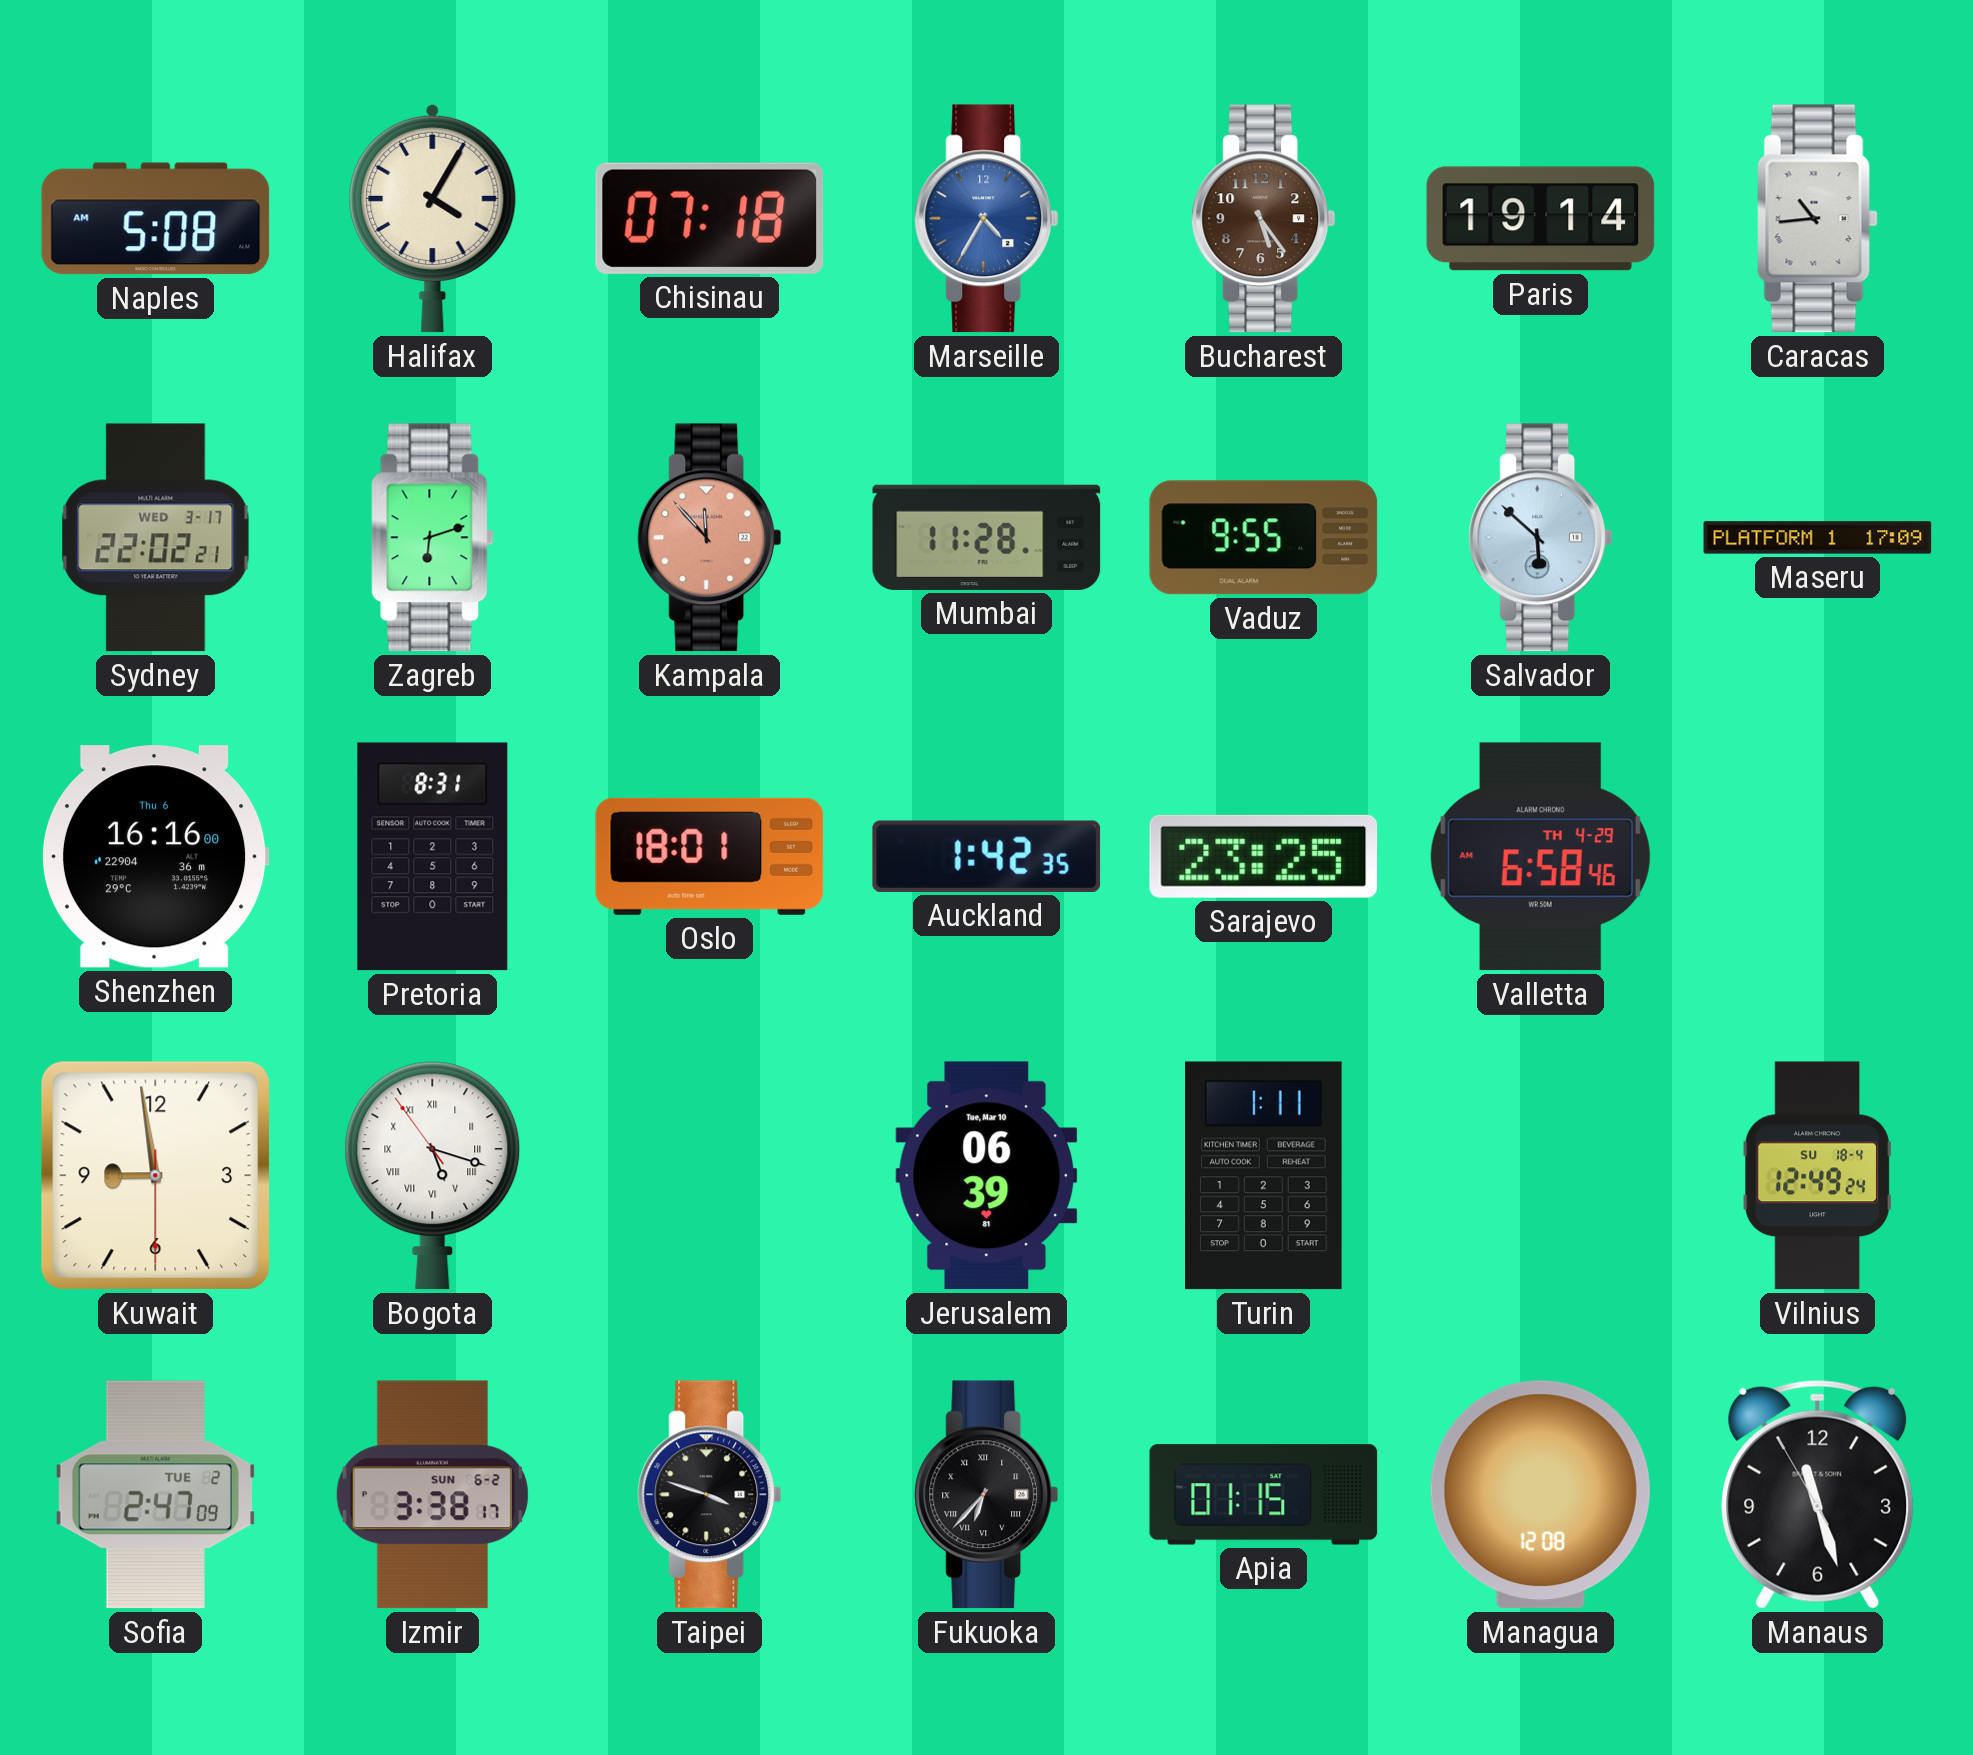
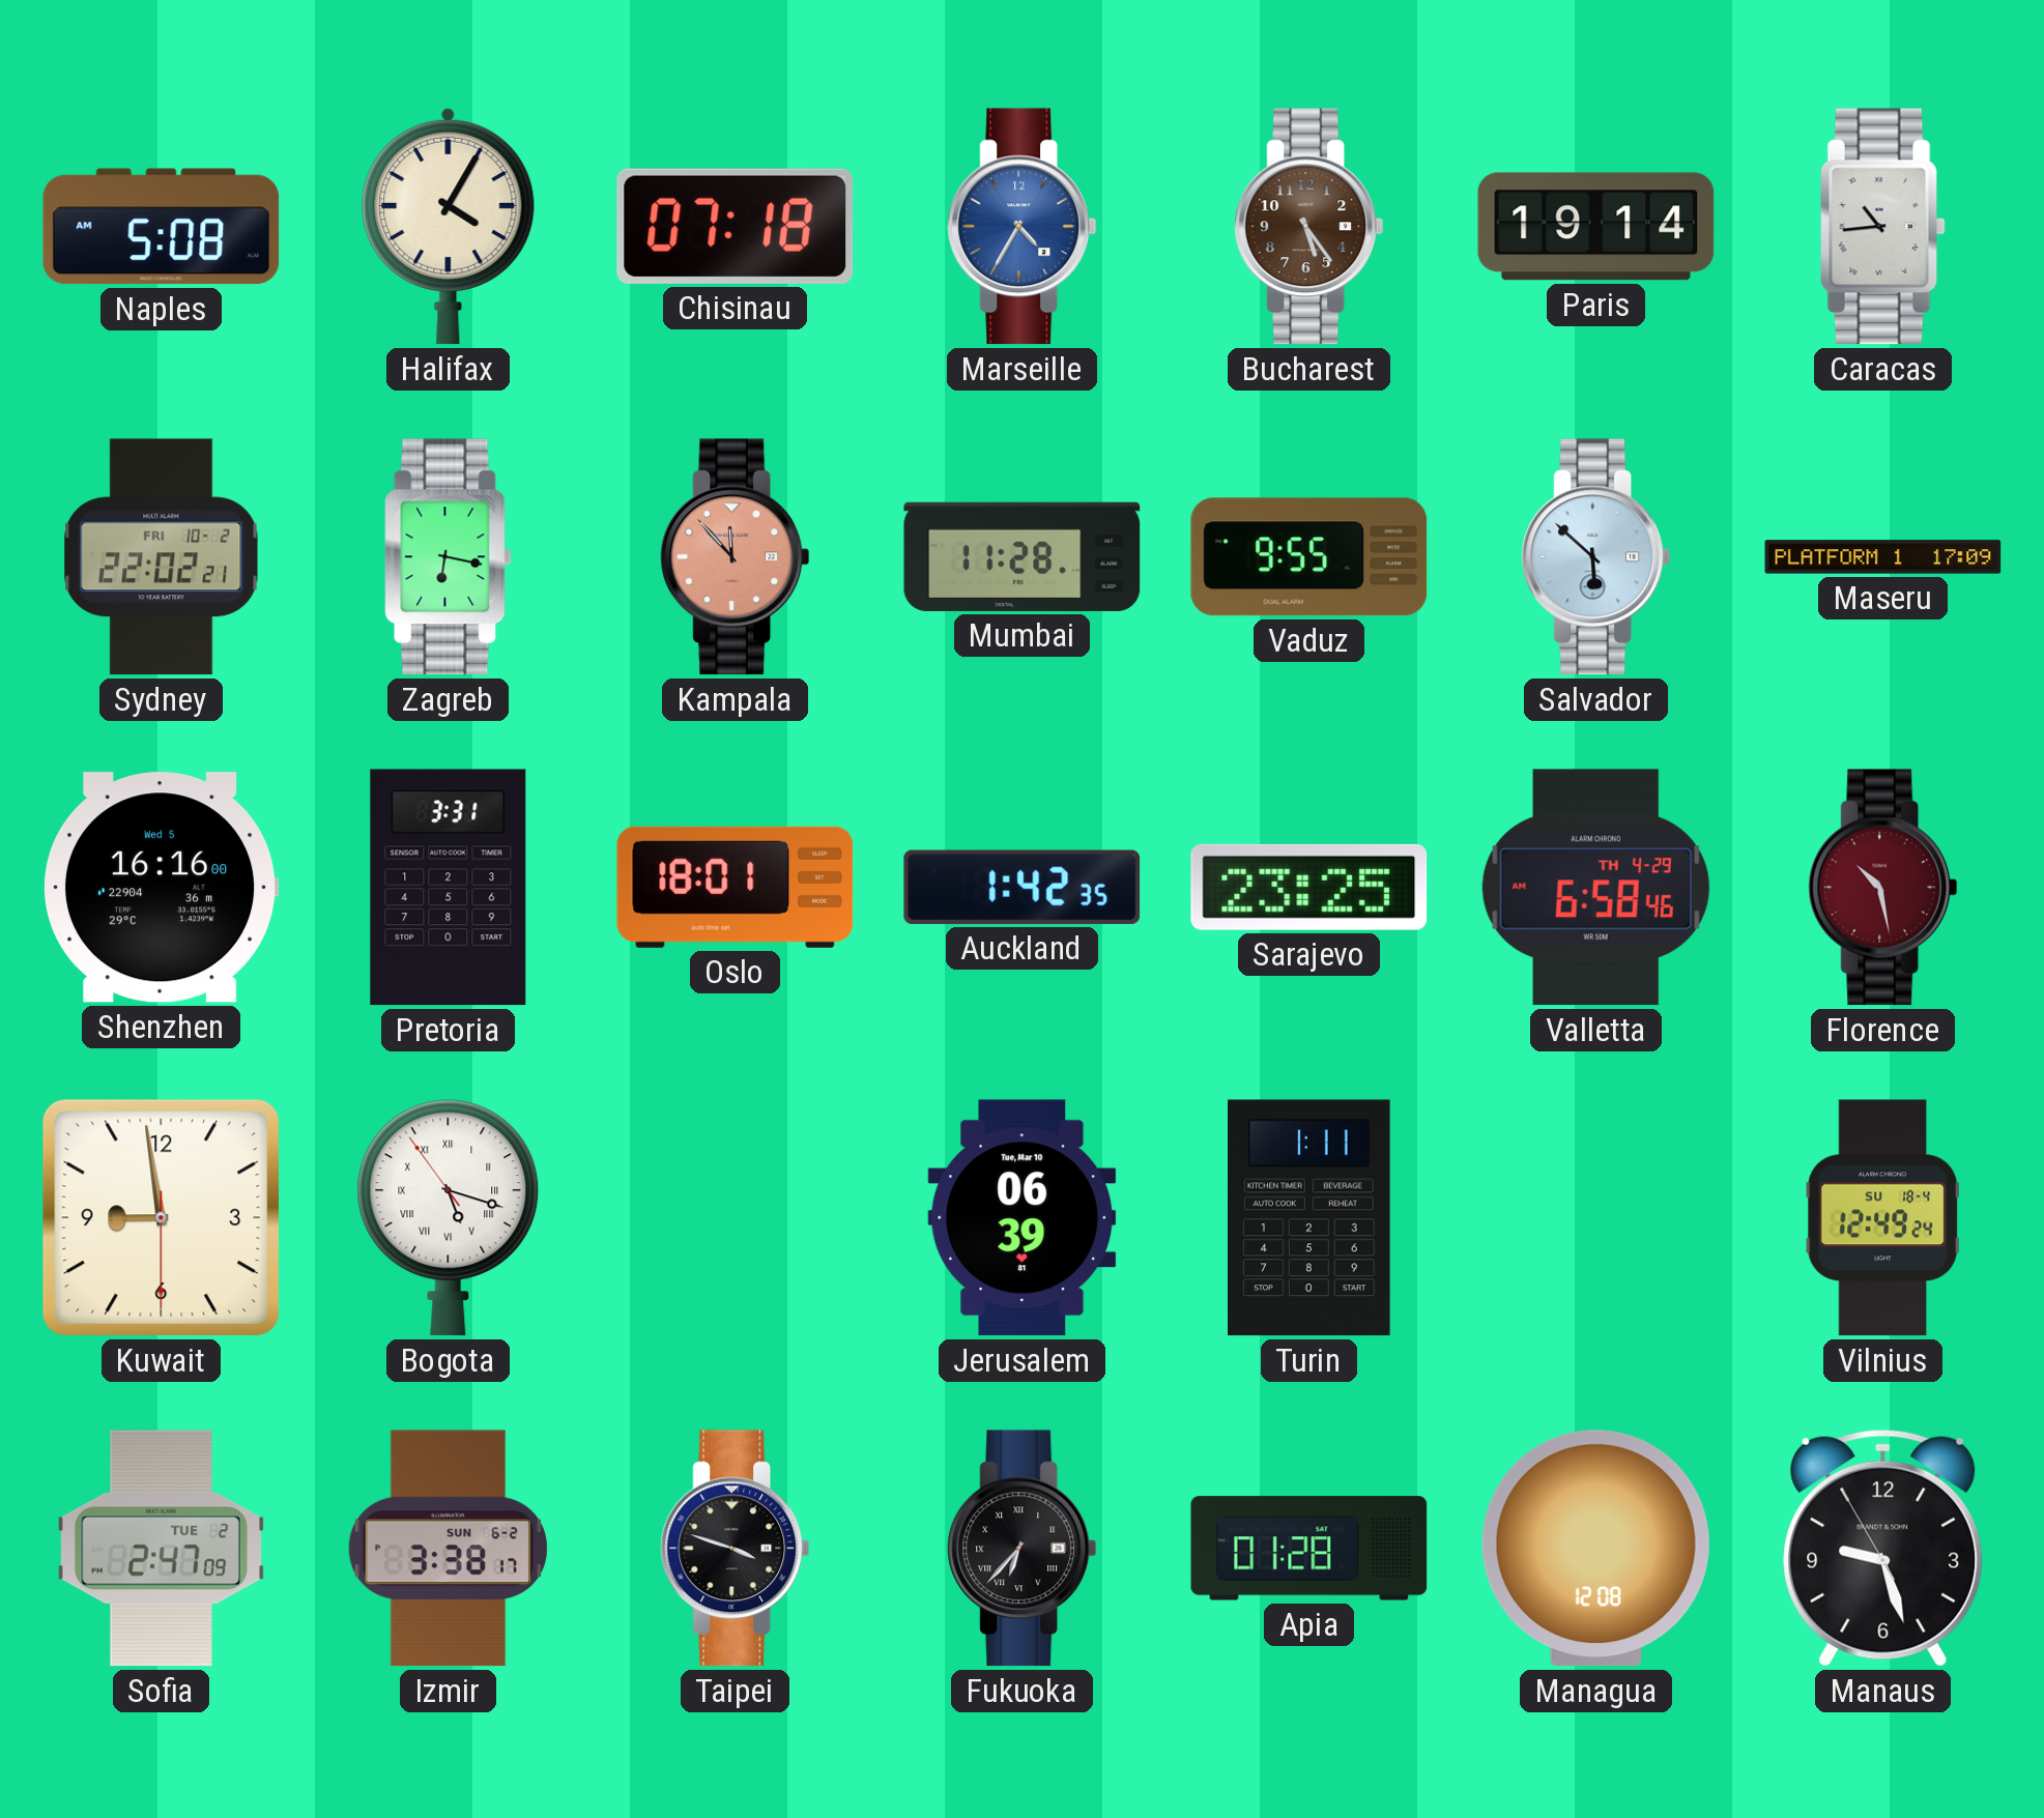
Sydney date: WED 3-17 -> FRI 10-2
Zagreb: 6:12 -> 6:17
Shenzhen date: Thu 6 -> Wed 5
Pretoria: 8:31 -> 3:31
Florence: none -> 10:28
Apia: 01:15 -> 01:28
Manaus: 11:26 -> 9:26
